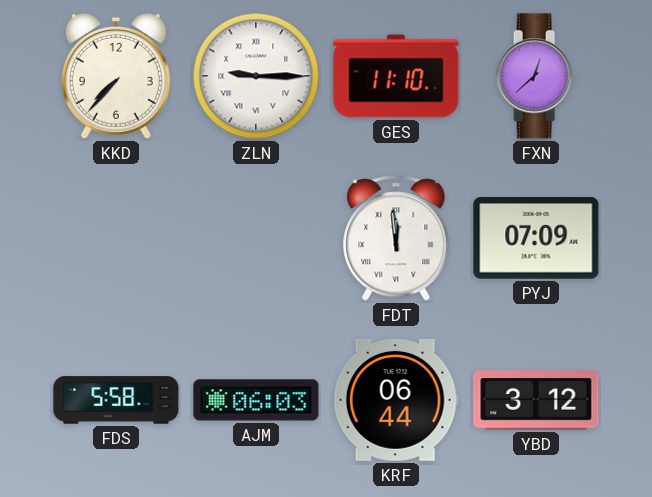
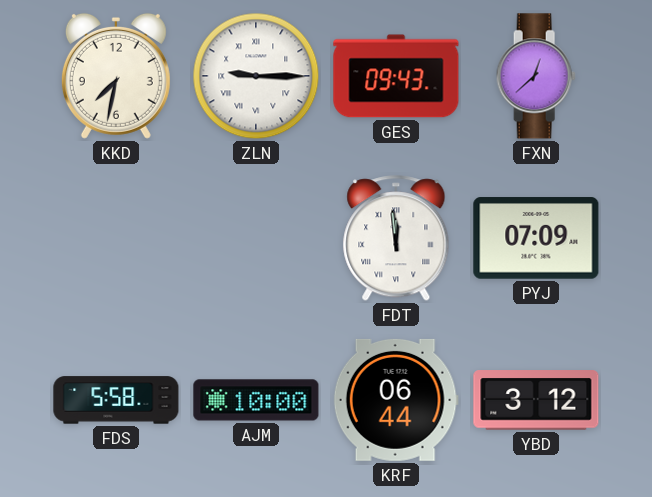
KKD: 7:37 -> 7:32
GES: 11:10 -> 09:43
AJM: 06:03 -> 10:00
